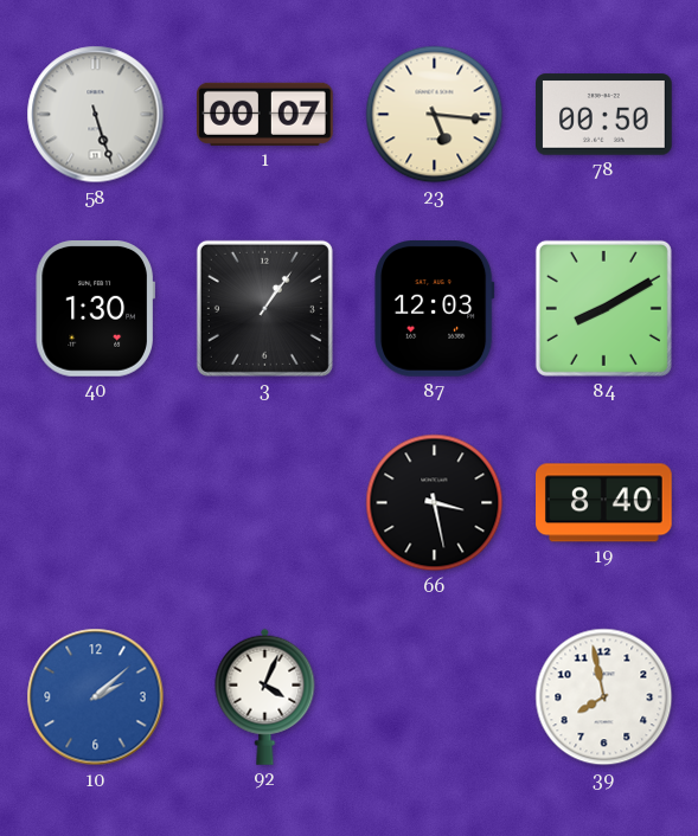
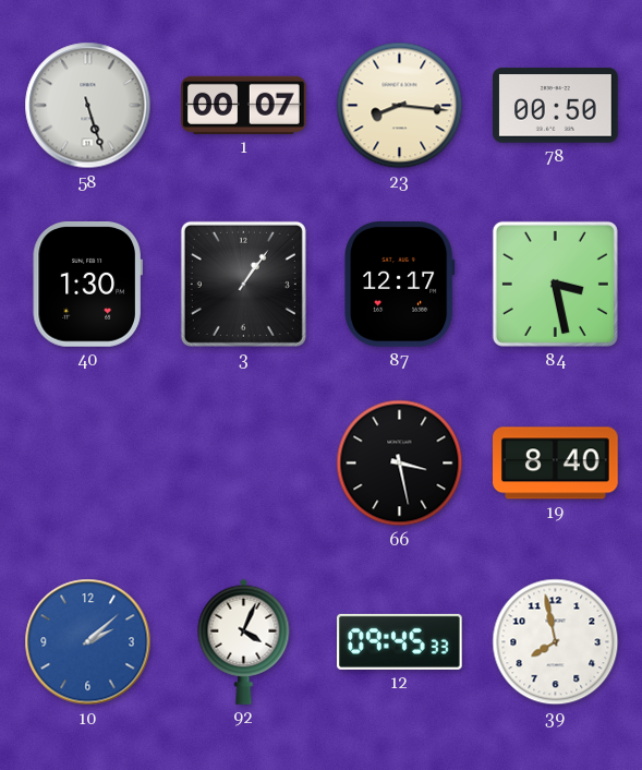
23: 5:16 -> 8:16
87: 12:03 -> 12:17
84: 8:10 -> 3:28
12: none -> 09:45
